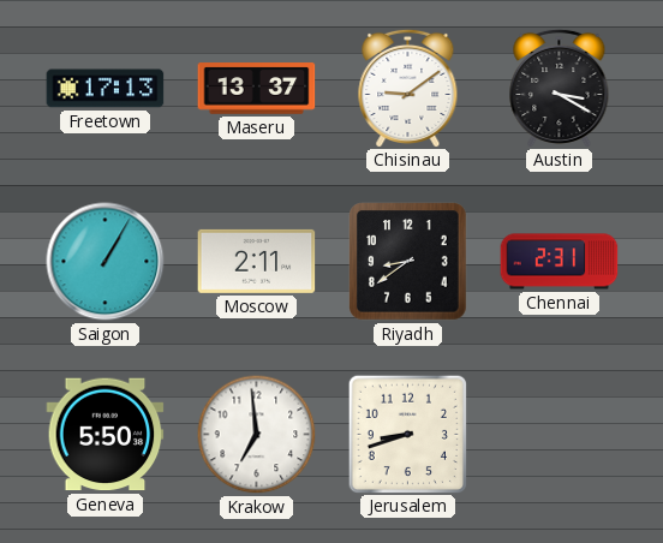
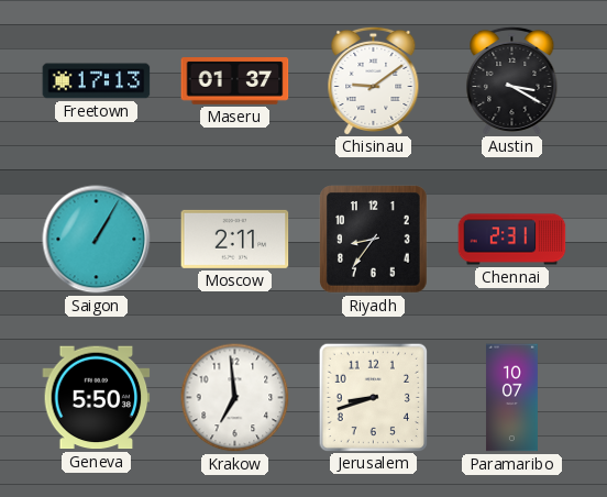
Maseru: 13:37 -> 01:37
Riyadh: 8:39 -> 8:36
Paramaribo: none -> 10:07
